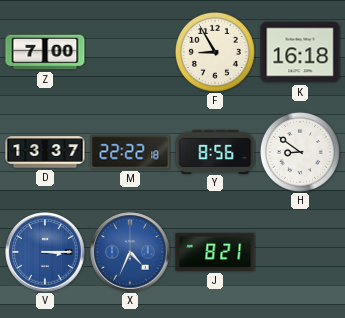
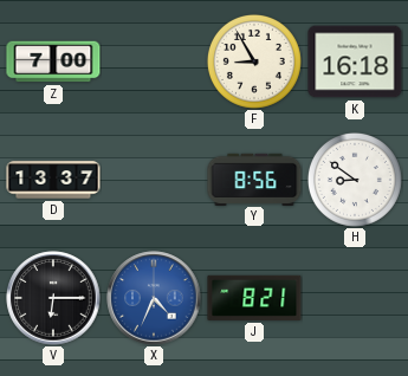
M: 22:22 -> none
V: 3:15 -> 6:15
V dial: blue -> black
